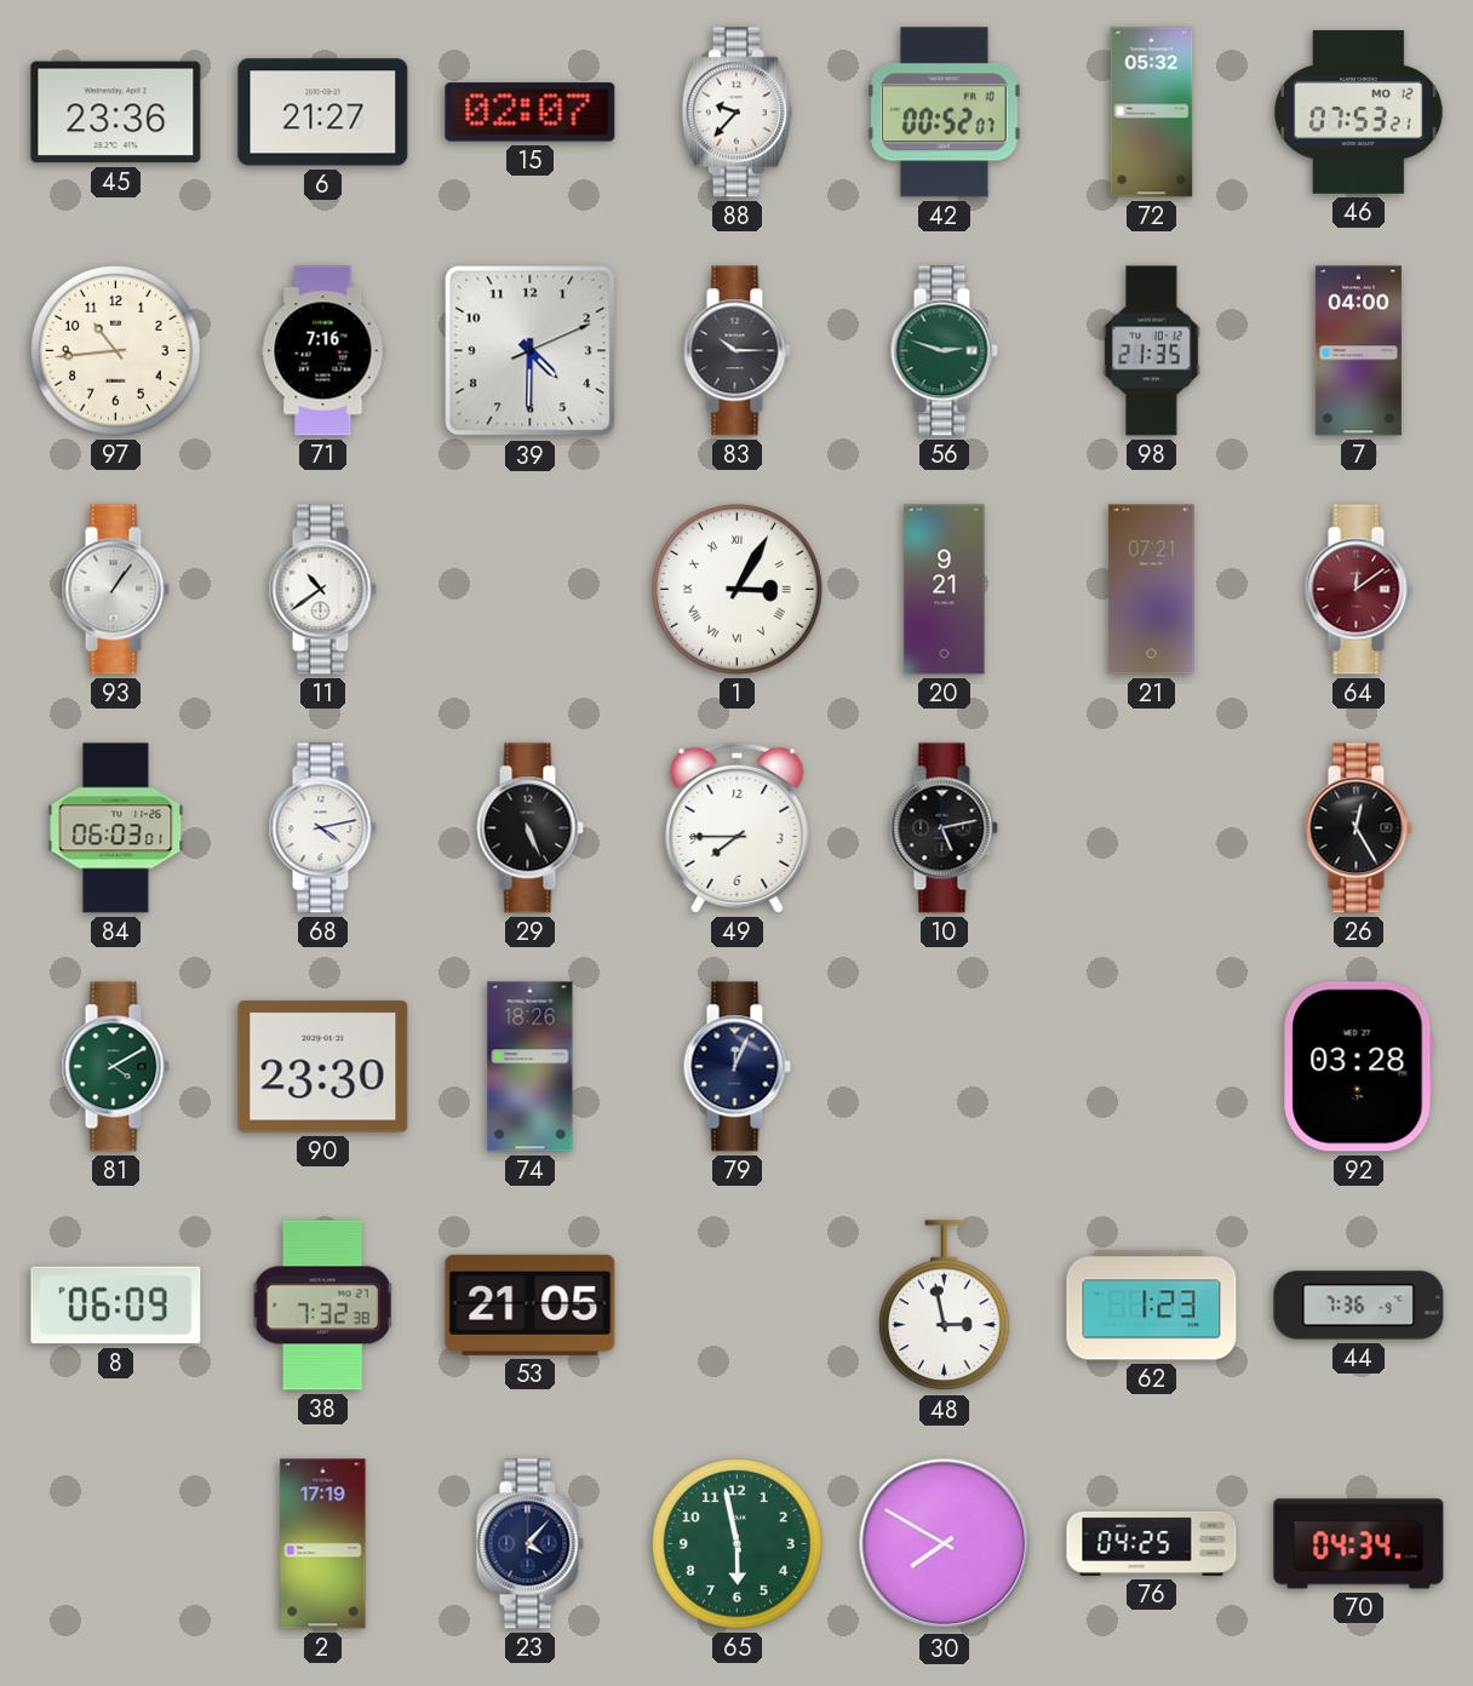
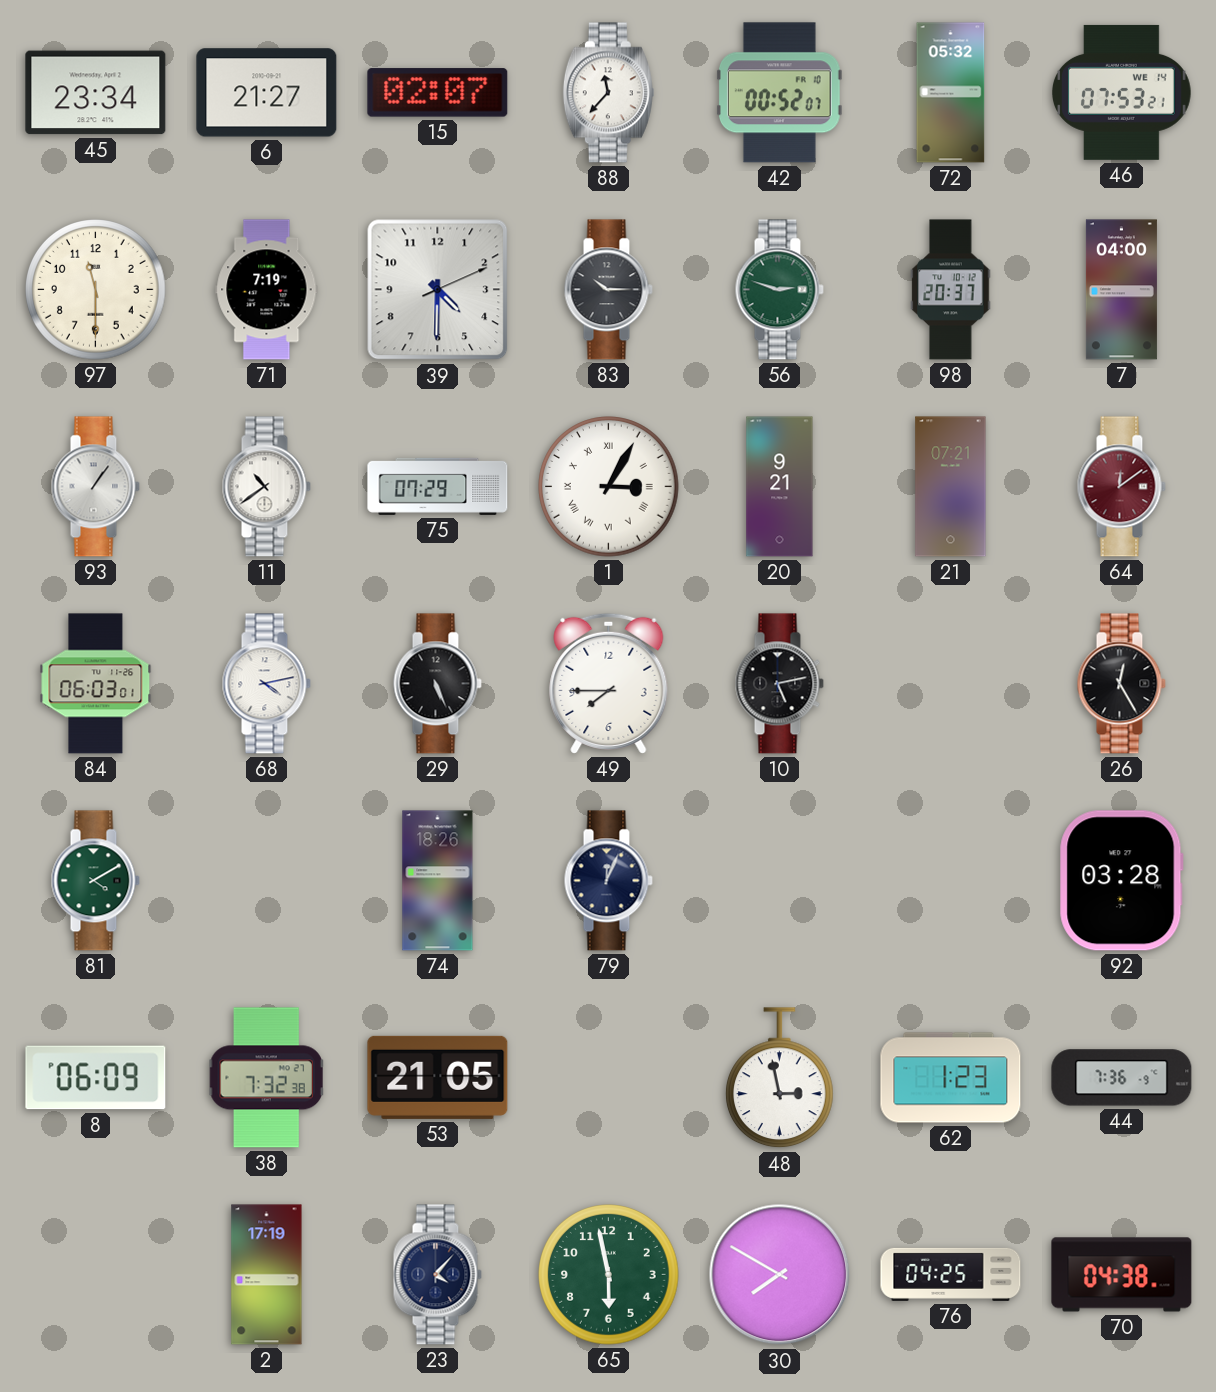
45: 23:36 -> 23:34
88: 9:37 -> 11:37
46 date: MO 12 -> WE 14
97: 10:44 -> 11:30
71: 7:16 -> 7:19
98: 21:35 -> 20:37
75: none -> 07:29
90: 23:30 -> none
70: 04:34 -> 04:38
